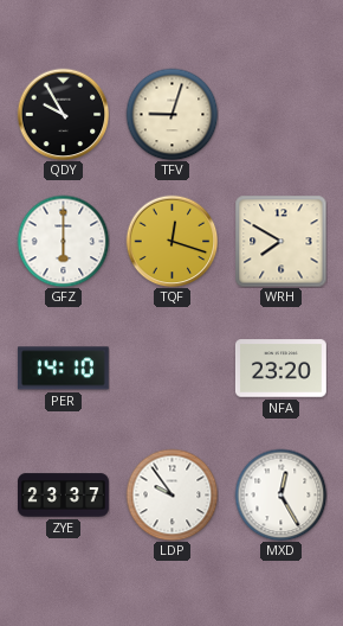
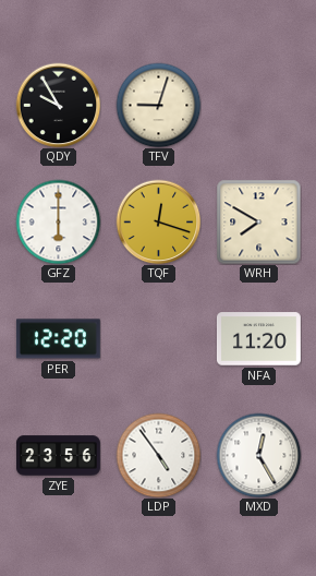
PER: 14:10 -> 12:20
NFA: 23:20 -> 11:20
ZYE: 23:37 -> 23:56
LDP: 9:54 -> 4:54
